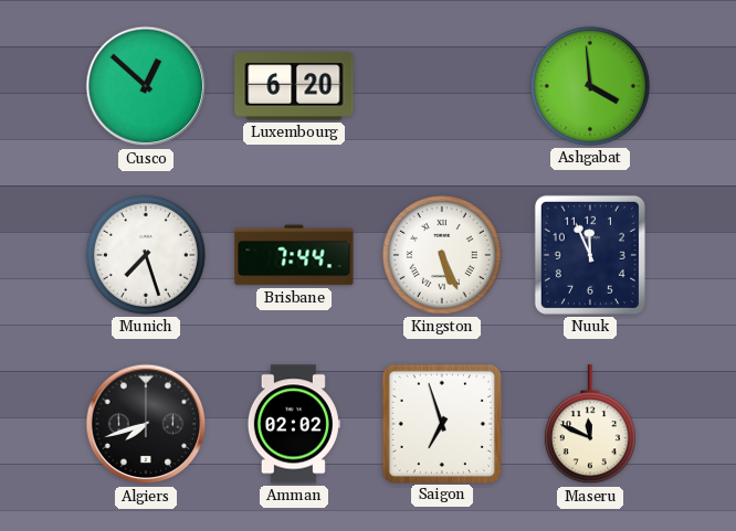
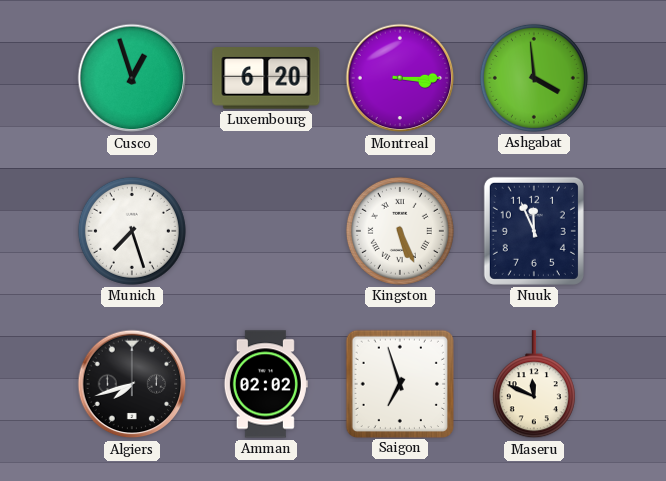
Cusco: 12:52 -> 12:57
Montreal: none -> 3:15
Brisbane: 7:44 -> none
